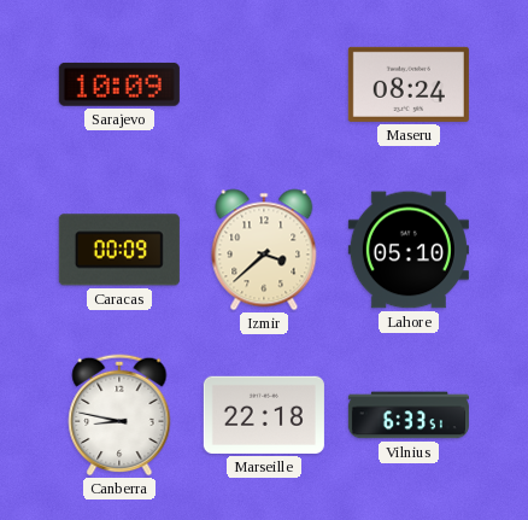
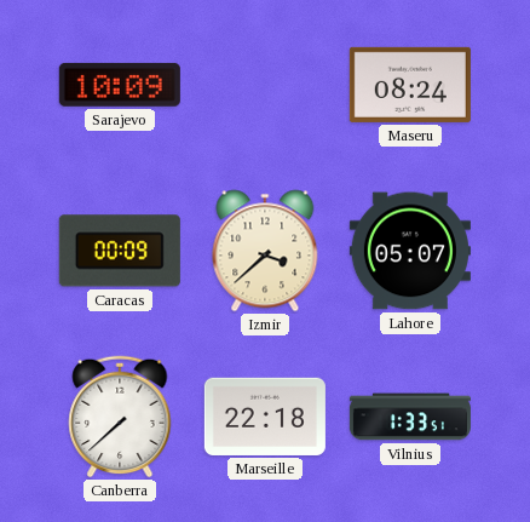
Lahore: 05:10 -> 05:07
Canberra: 8:47 -> 7:38
Vilnius: 6:33 -> 1:33
